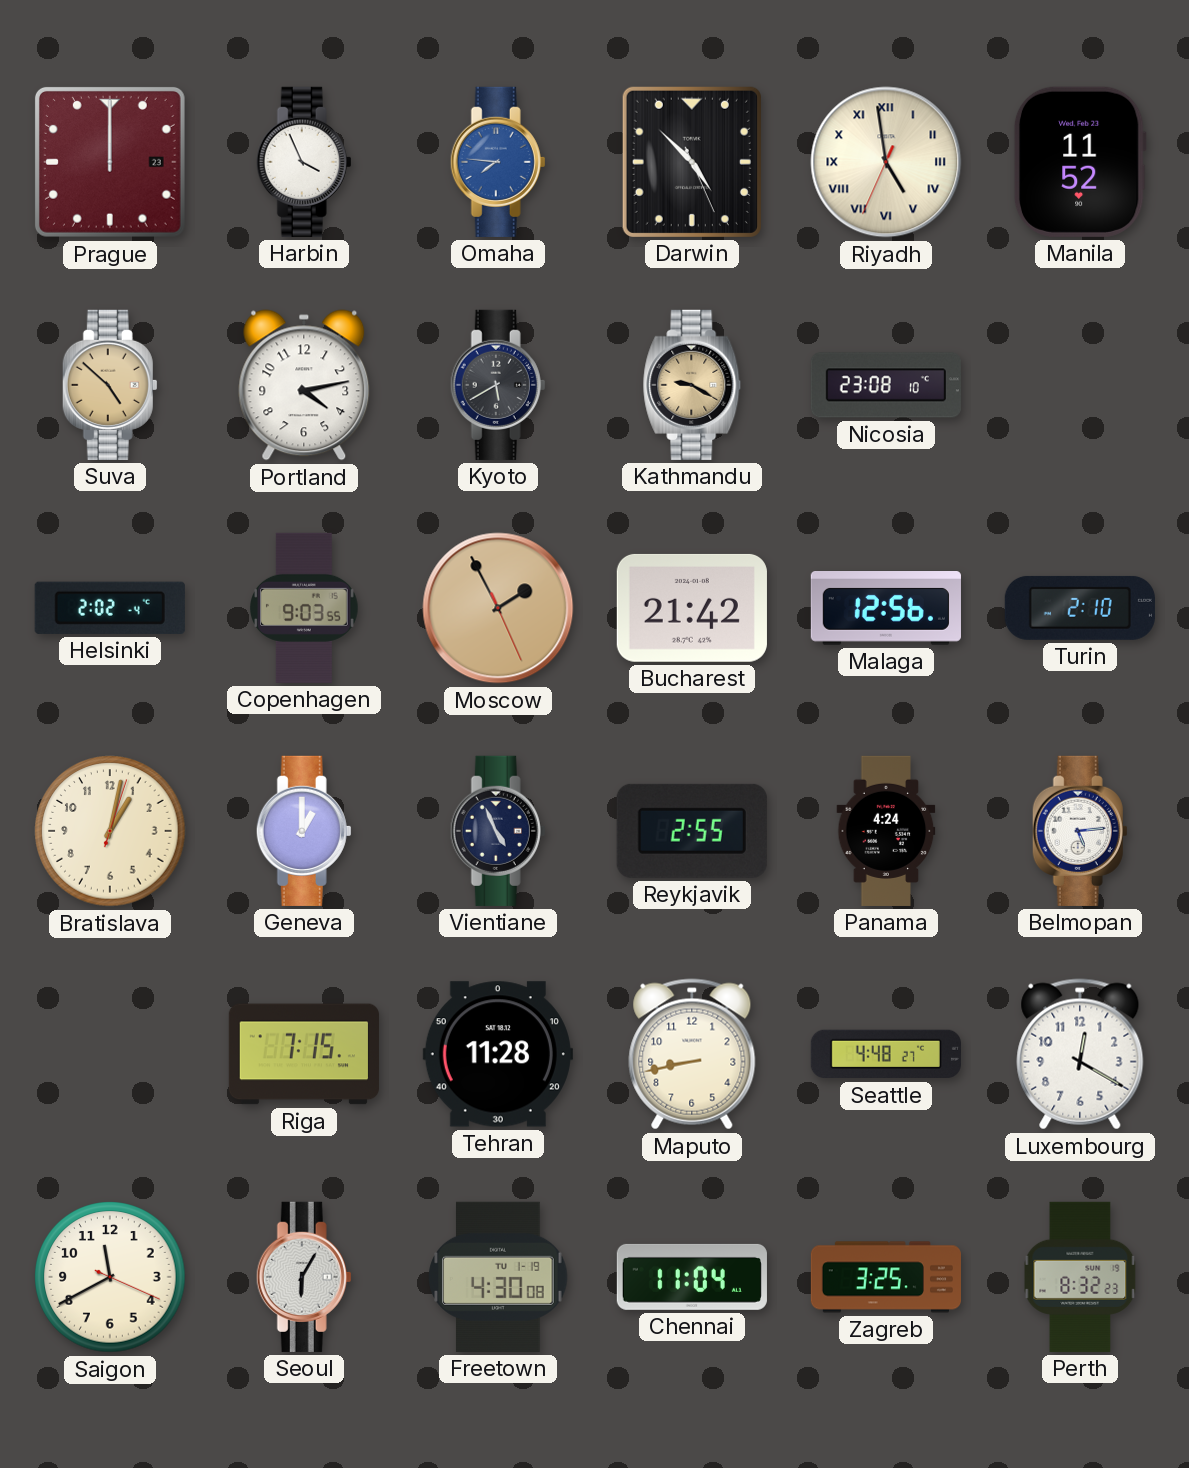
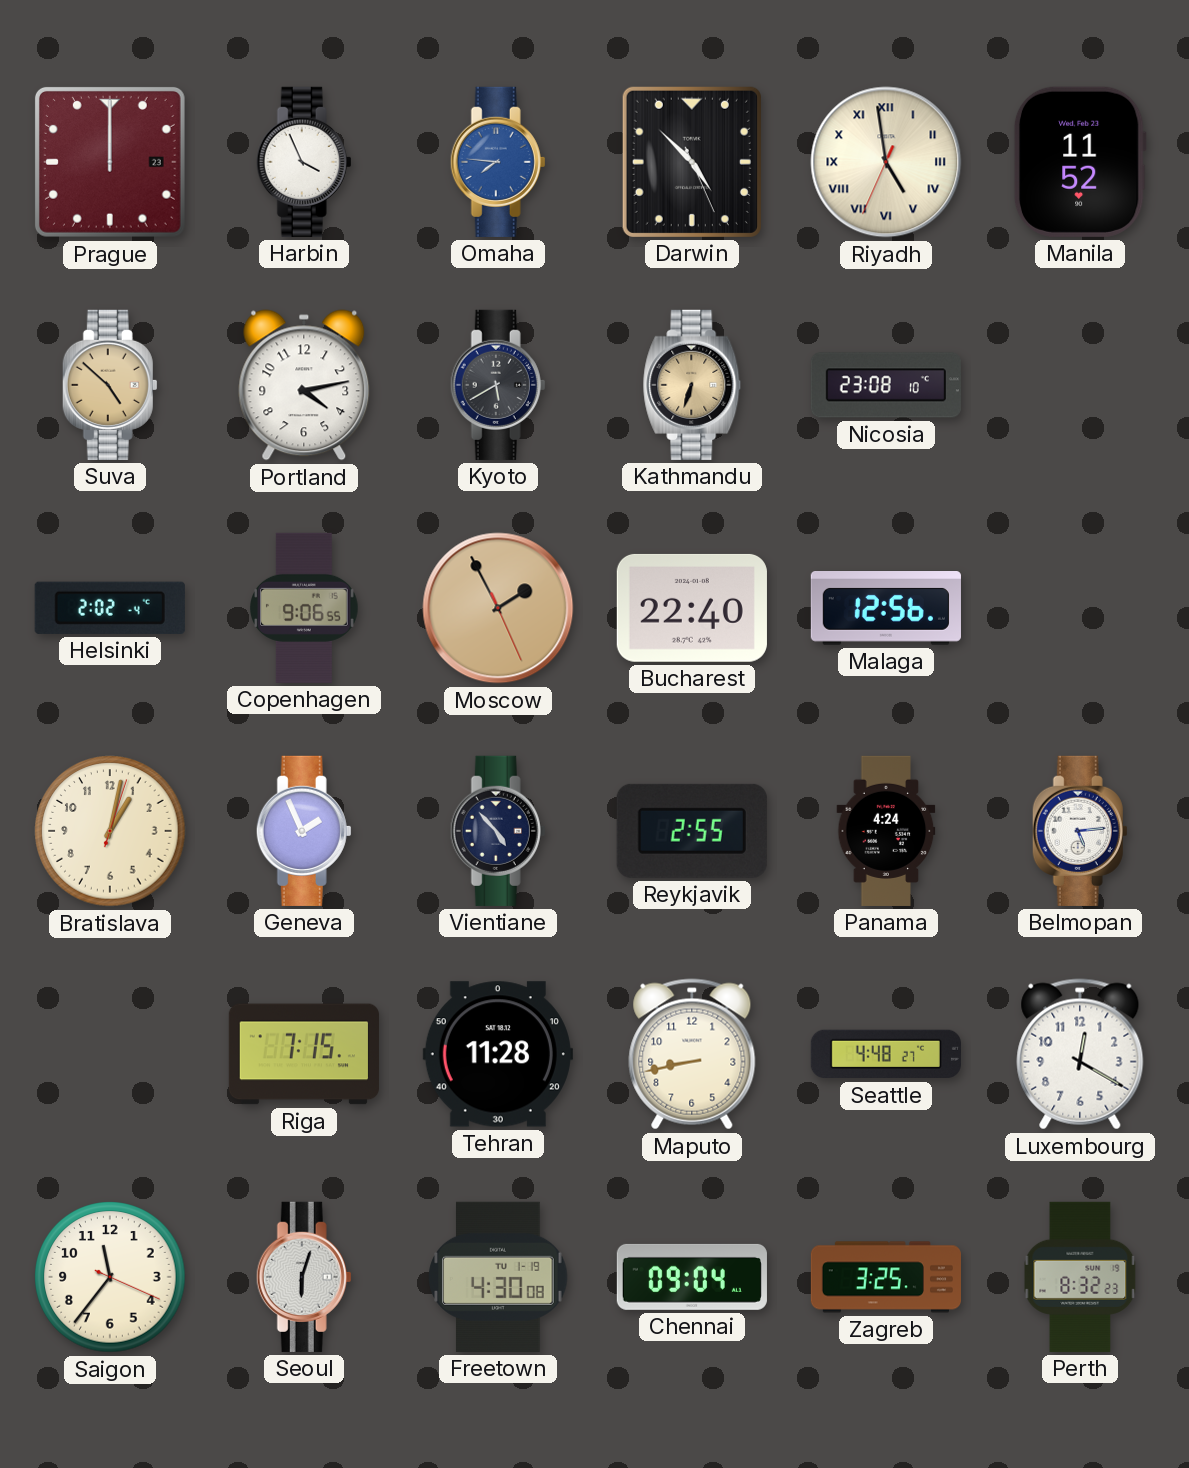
Kathmandu: 9:20 -> 6:33
Copenhagen: 9:03 -> 9:06
Bucharest: 21:42 -> 22:40
Turin: 2:10 -> none
Geneva: 1:00 -> 1:56
Vientiane: 4:56 -> 4:53
Saigon: 11:40 -> 11:36
Seoul: 6:05 -> 6:03
Chennai: 11:04 -> 09:04
